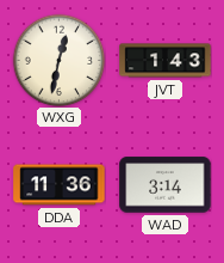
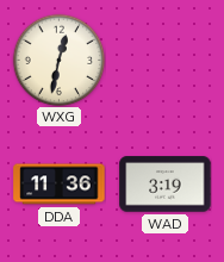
JVT: 1:43 -> none
WAD: 3:14 -> 3:19
